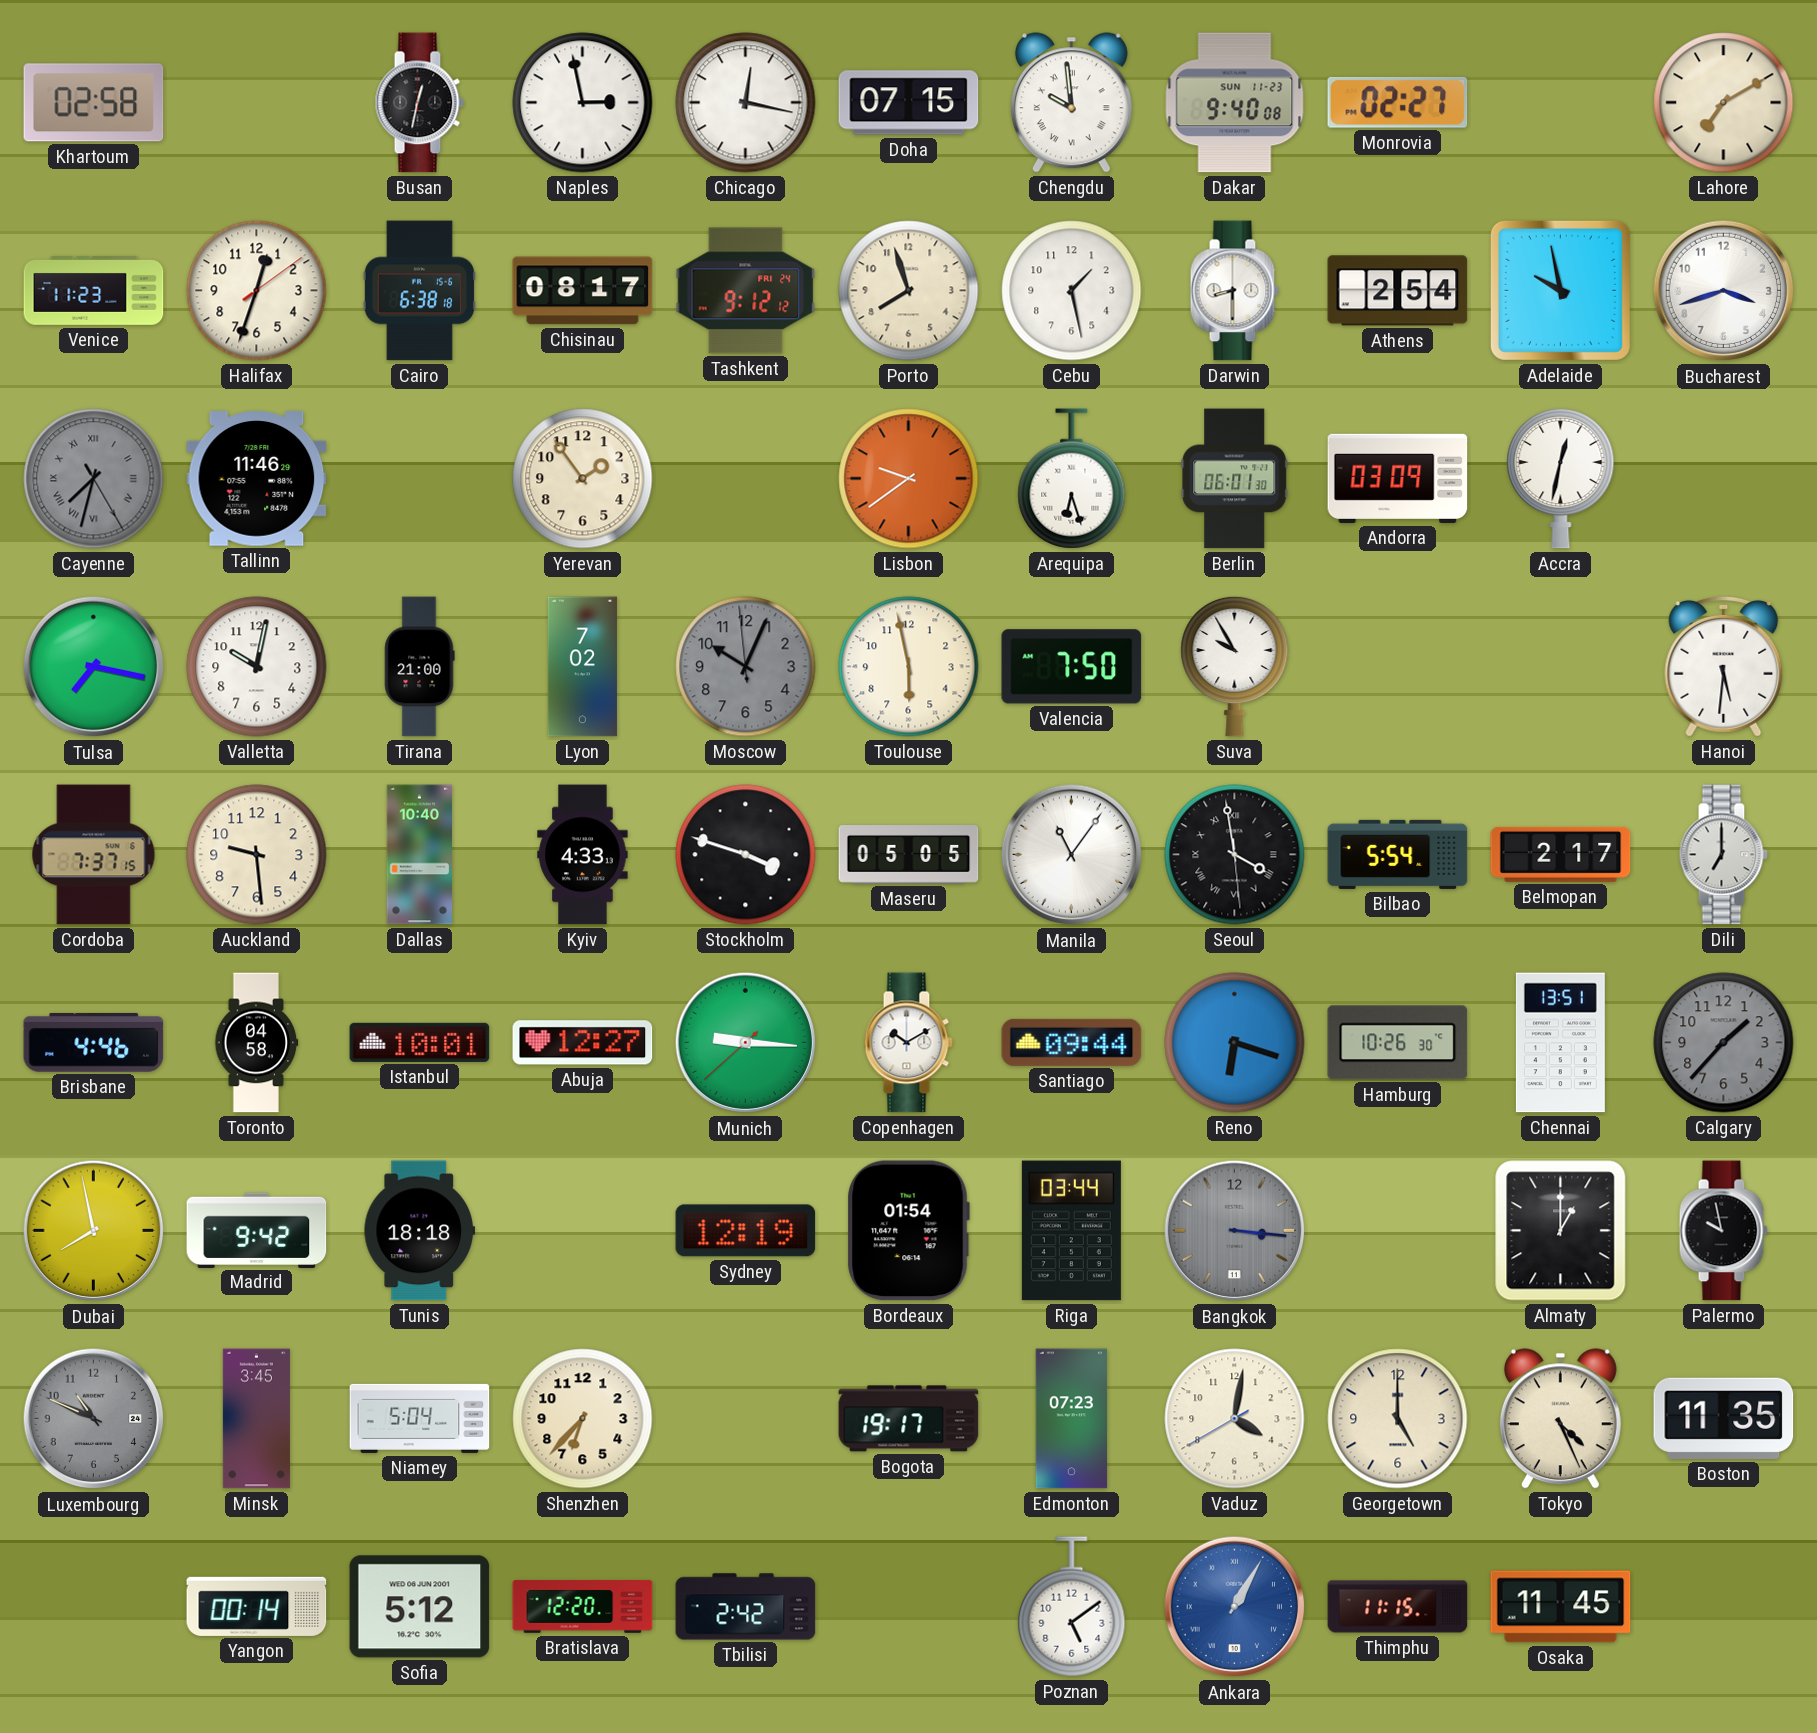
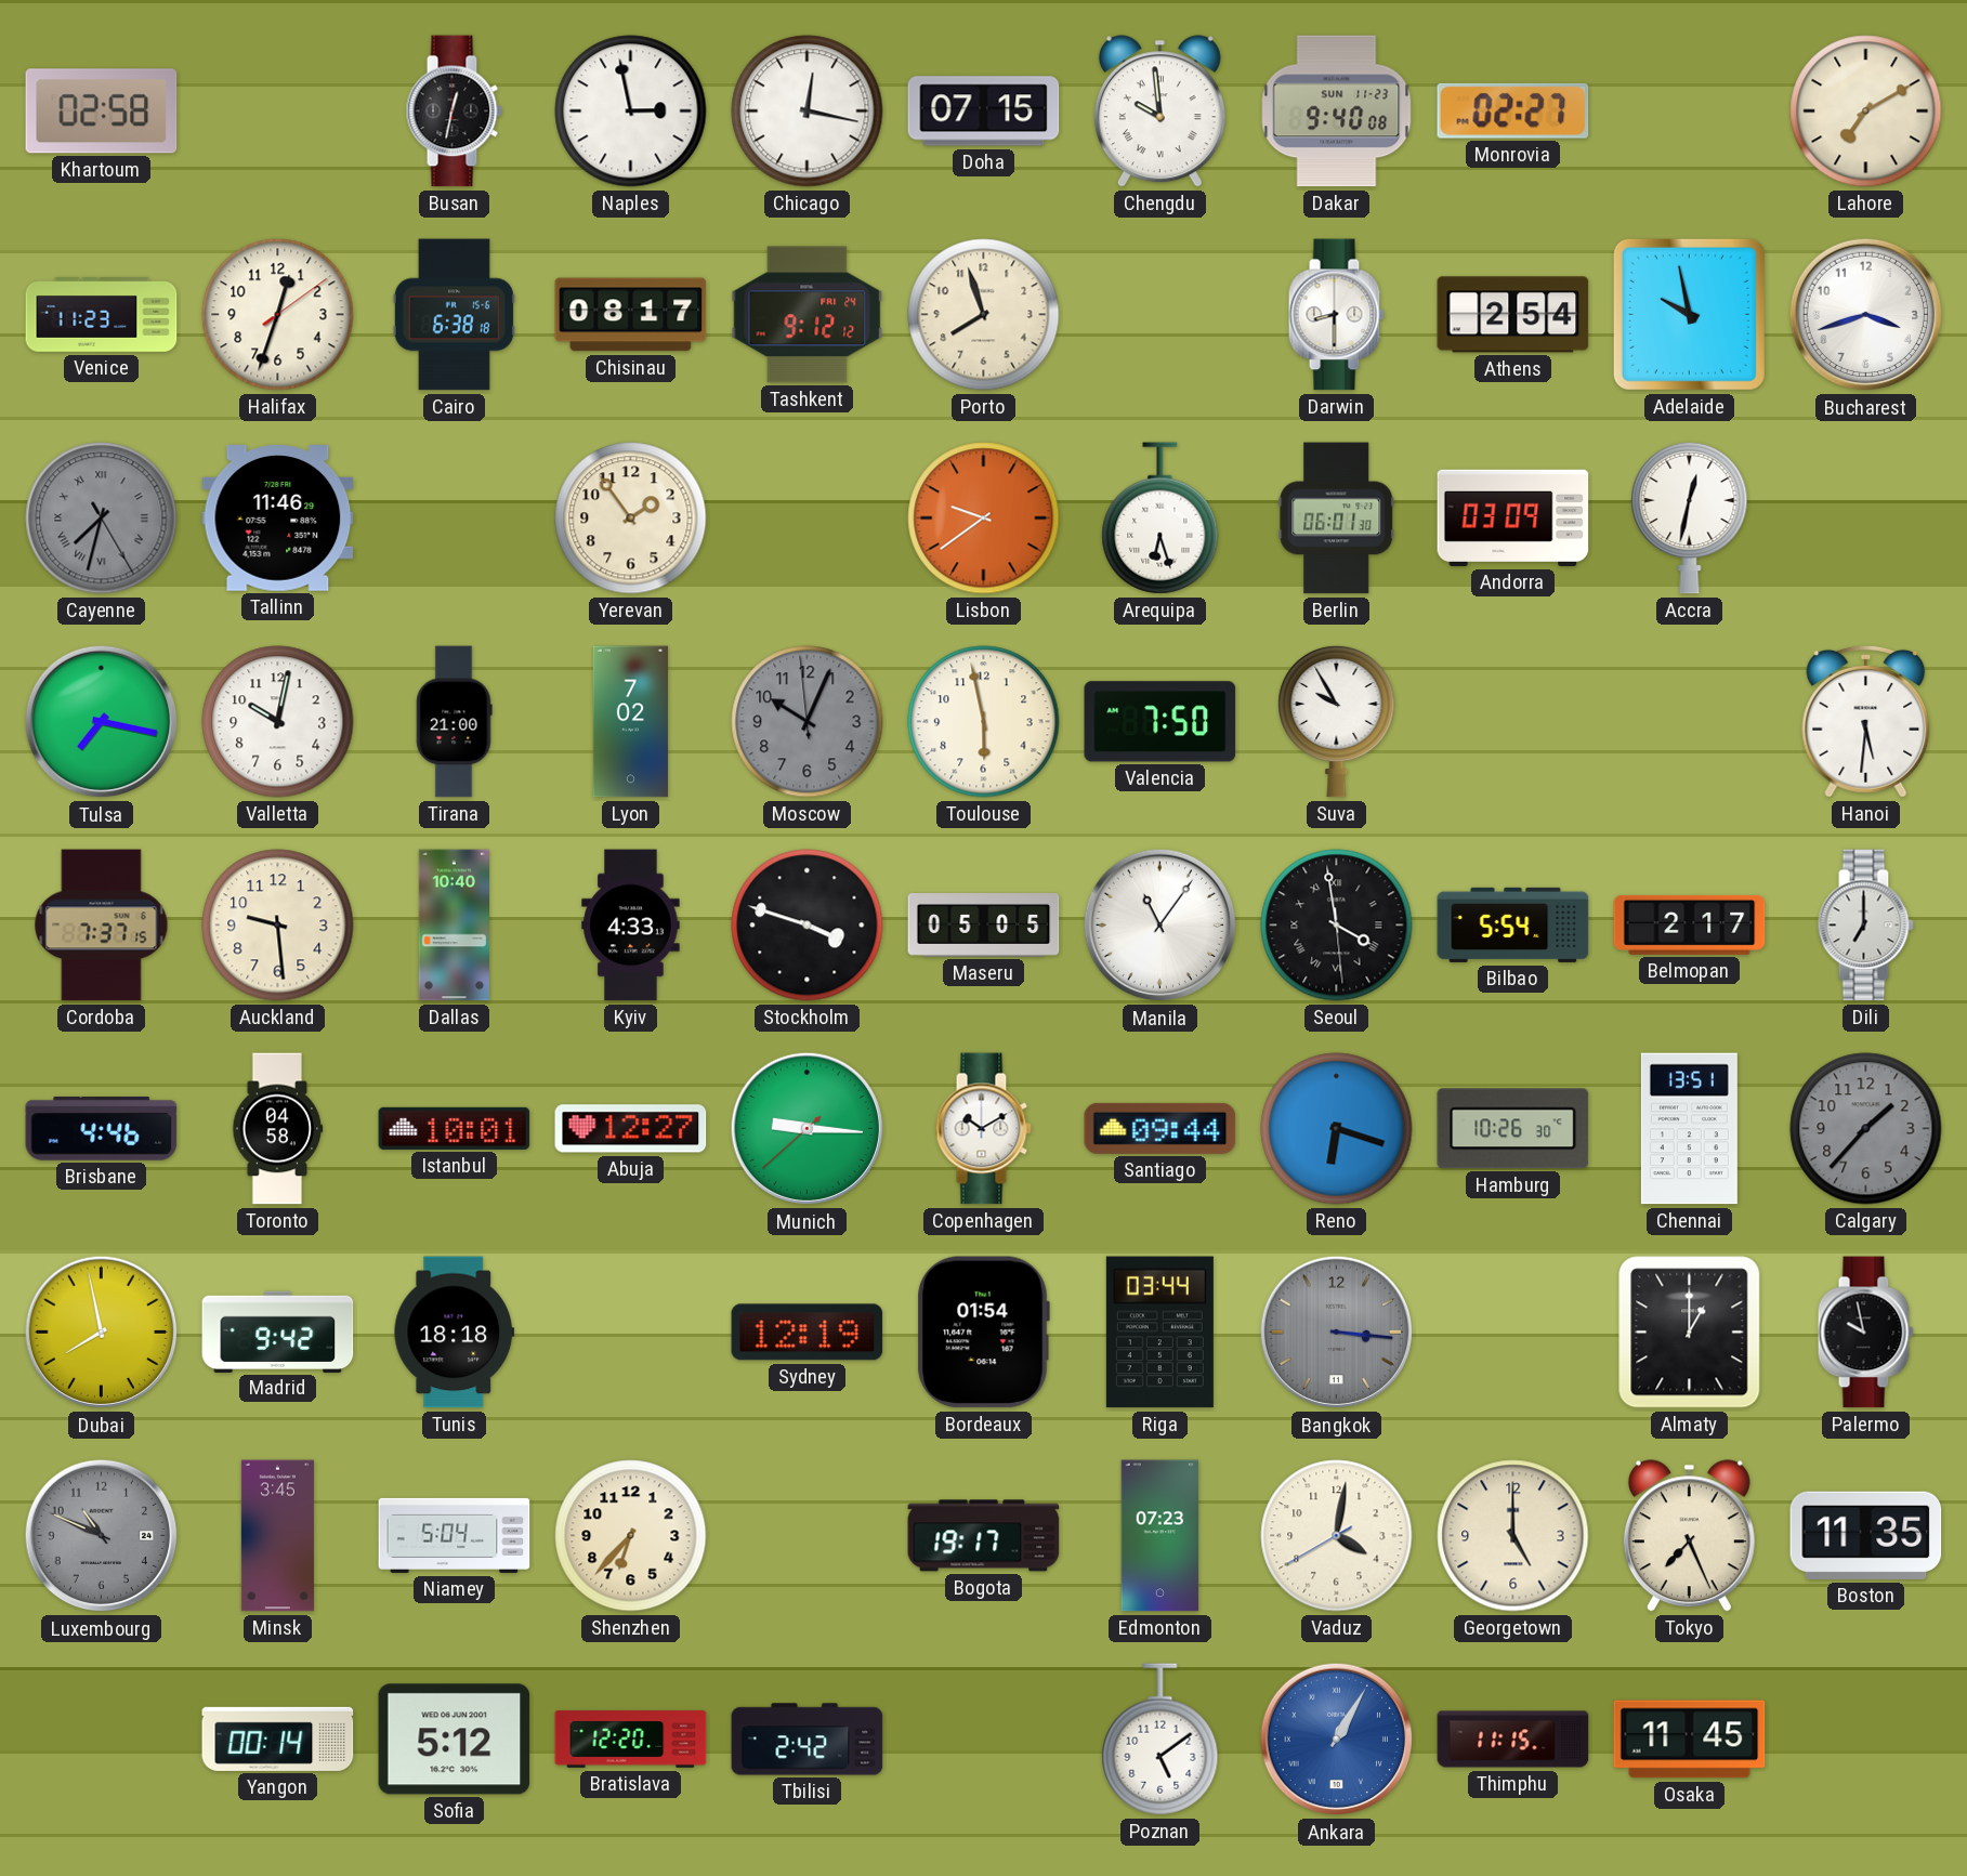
Cebu: 1:28 -> none
Tokyo: 4:26 -> 7:26
